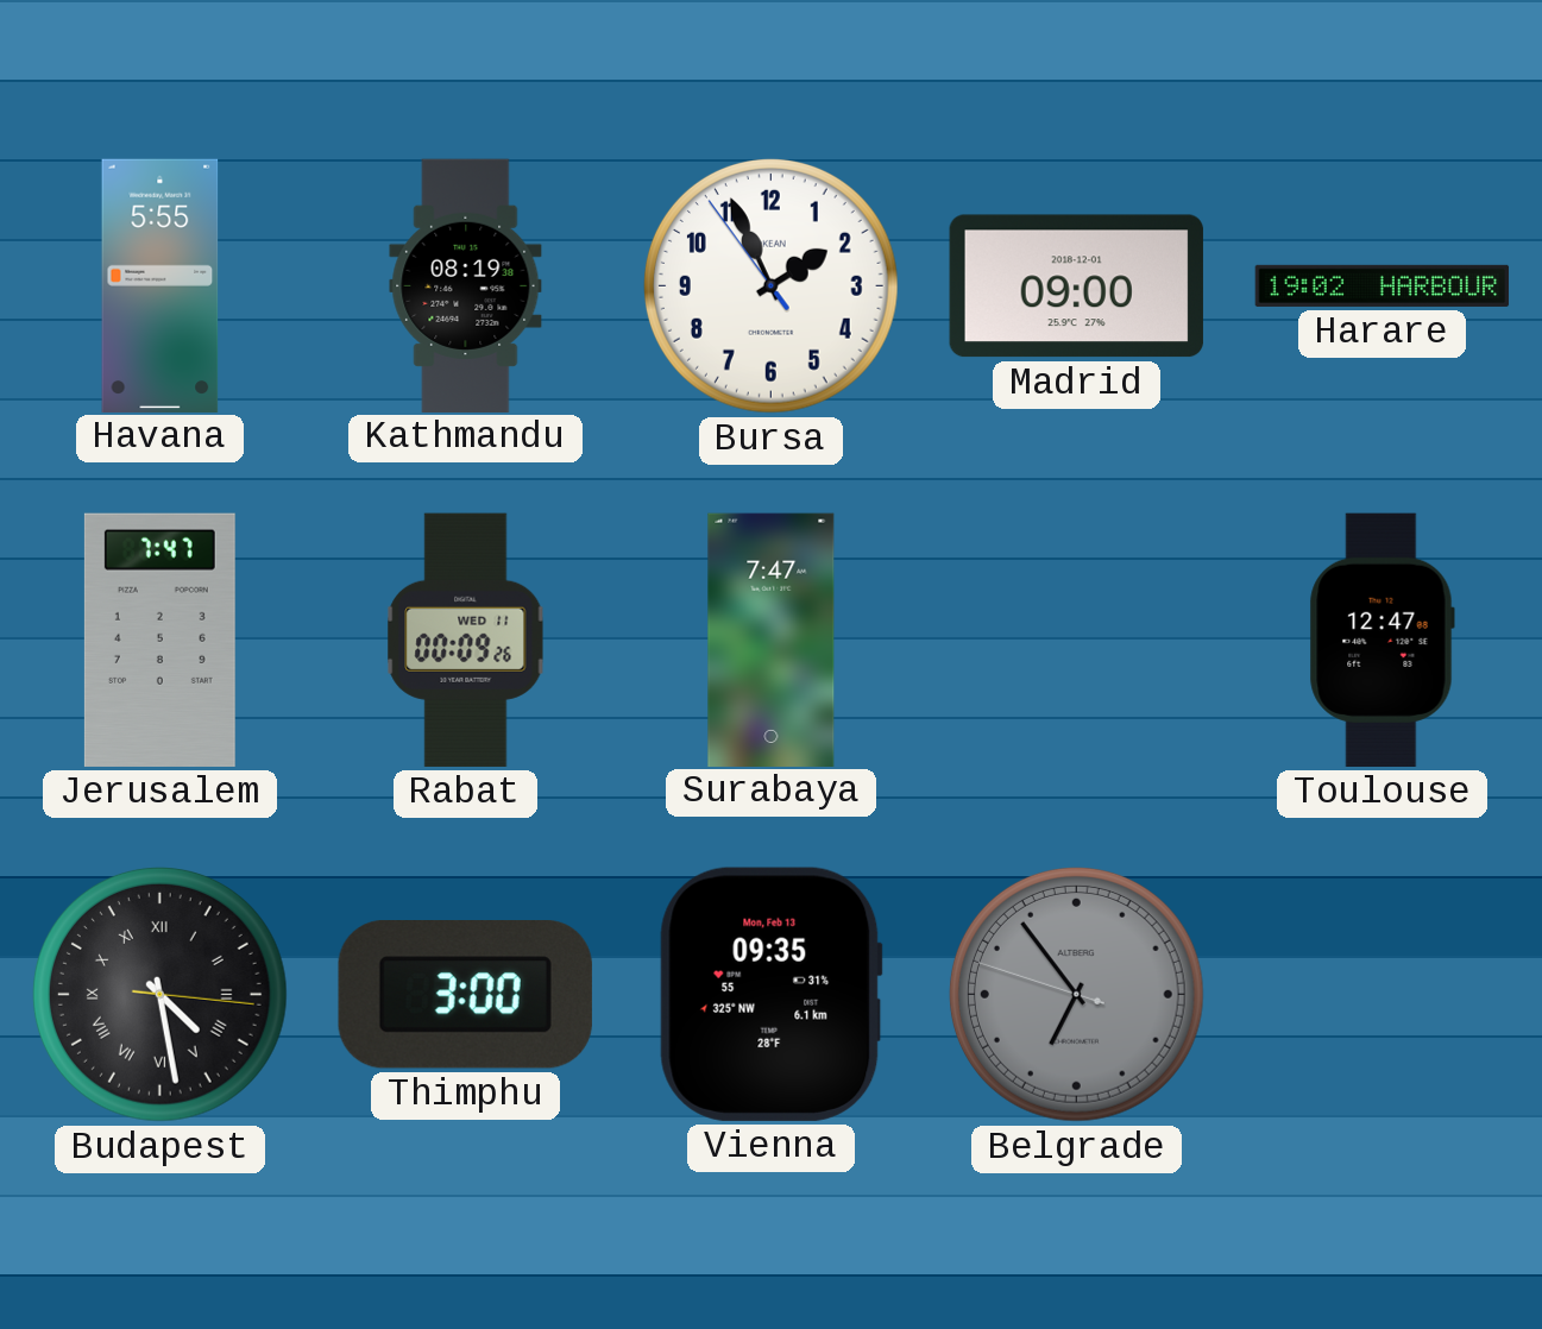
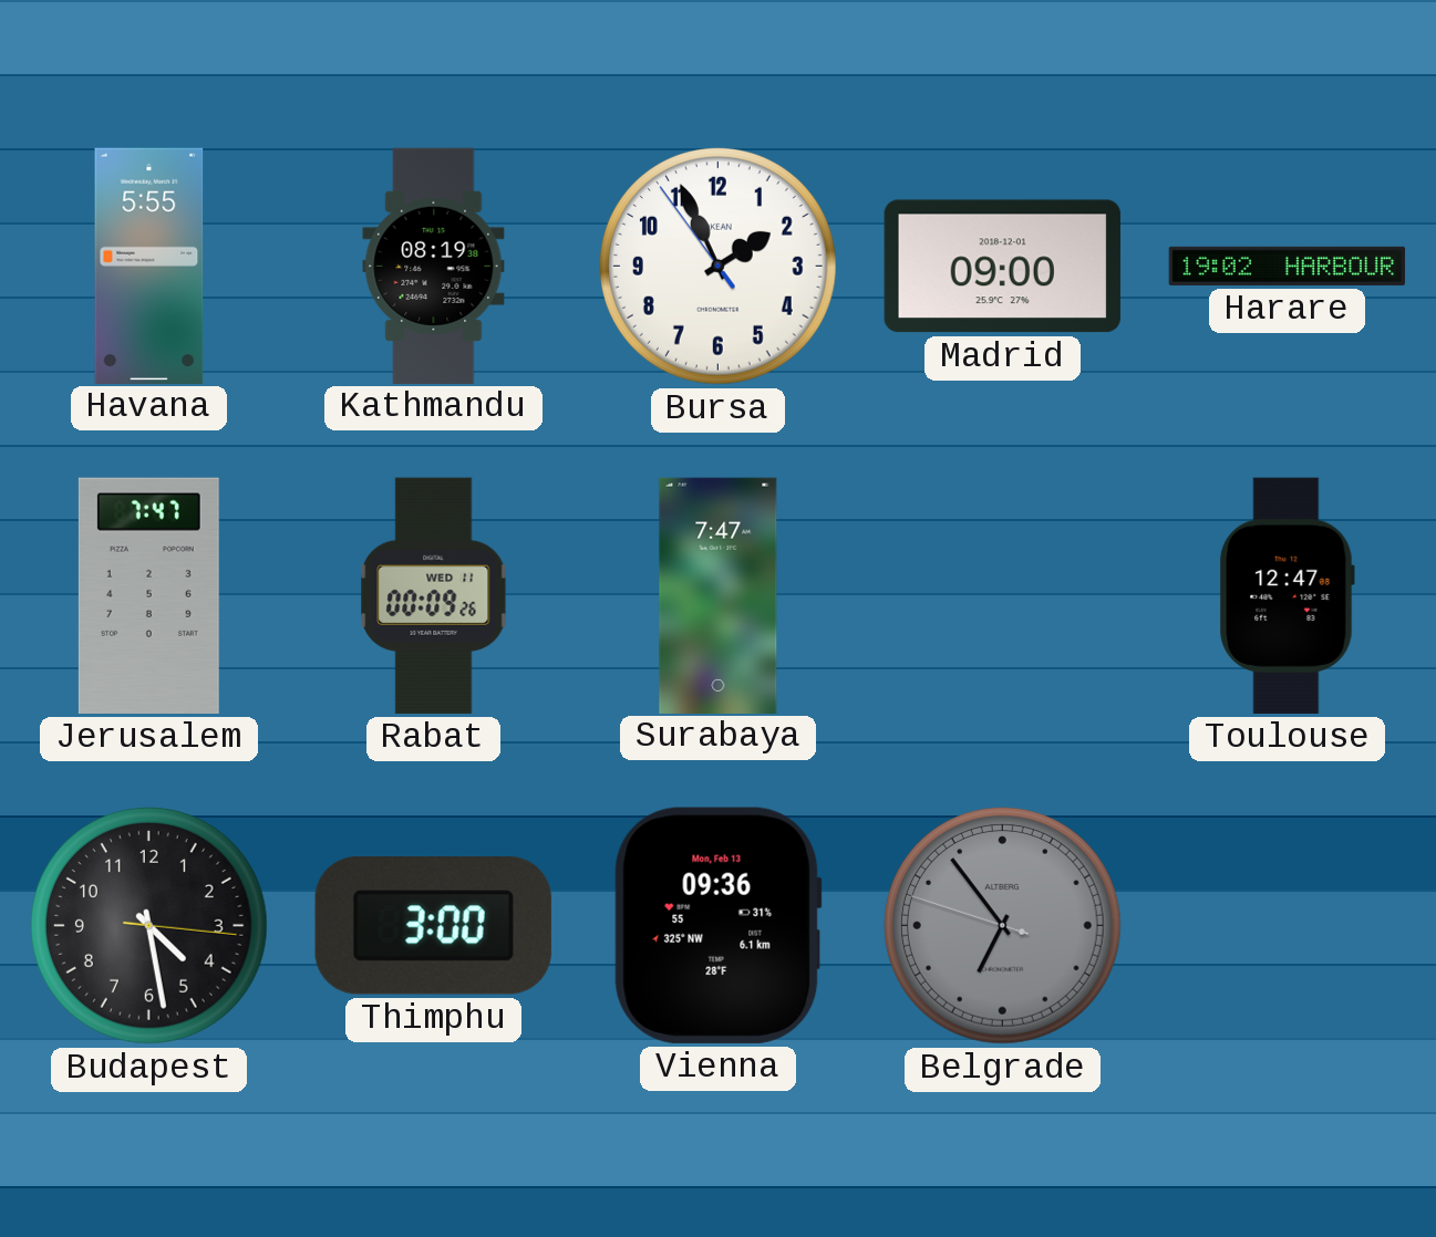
Budapest numerals: Roman -> Arabic
Vienna: 09:35 -> 09:36
